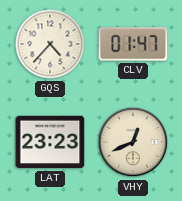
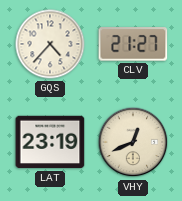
CLV: 01:47 -> 21:27
LAT: 23:23 -> 23:19
